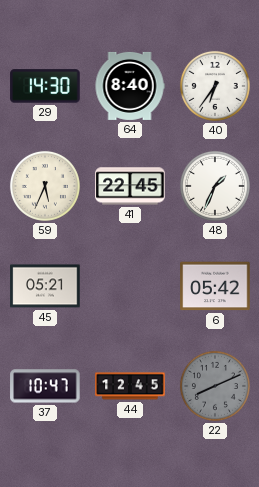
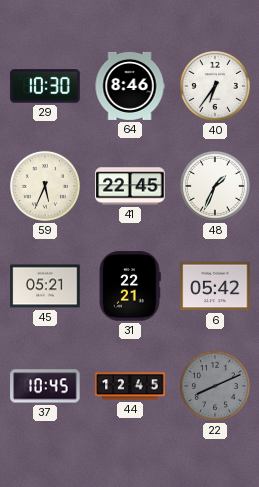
29: 14:30 -> 10:30
64: 8:40 -> 8:46
31: none -> 22:21
37: 10:47 -> 10:45
